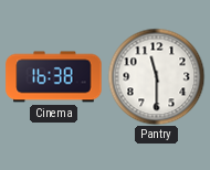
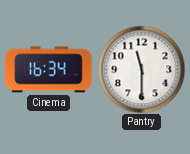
Cinema: 16:38 -> 16:34
